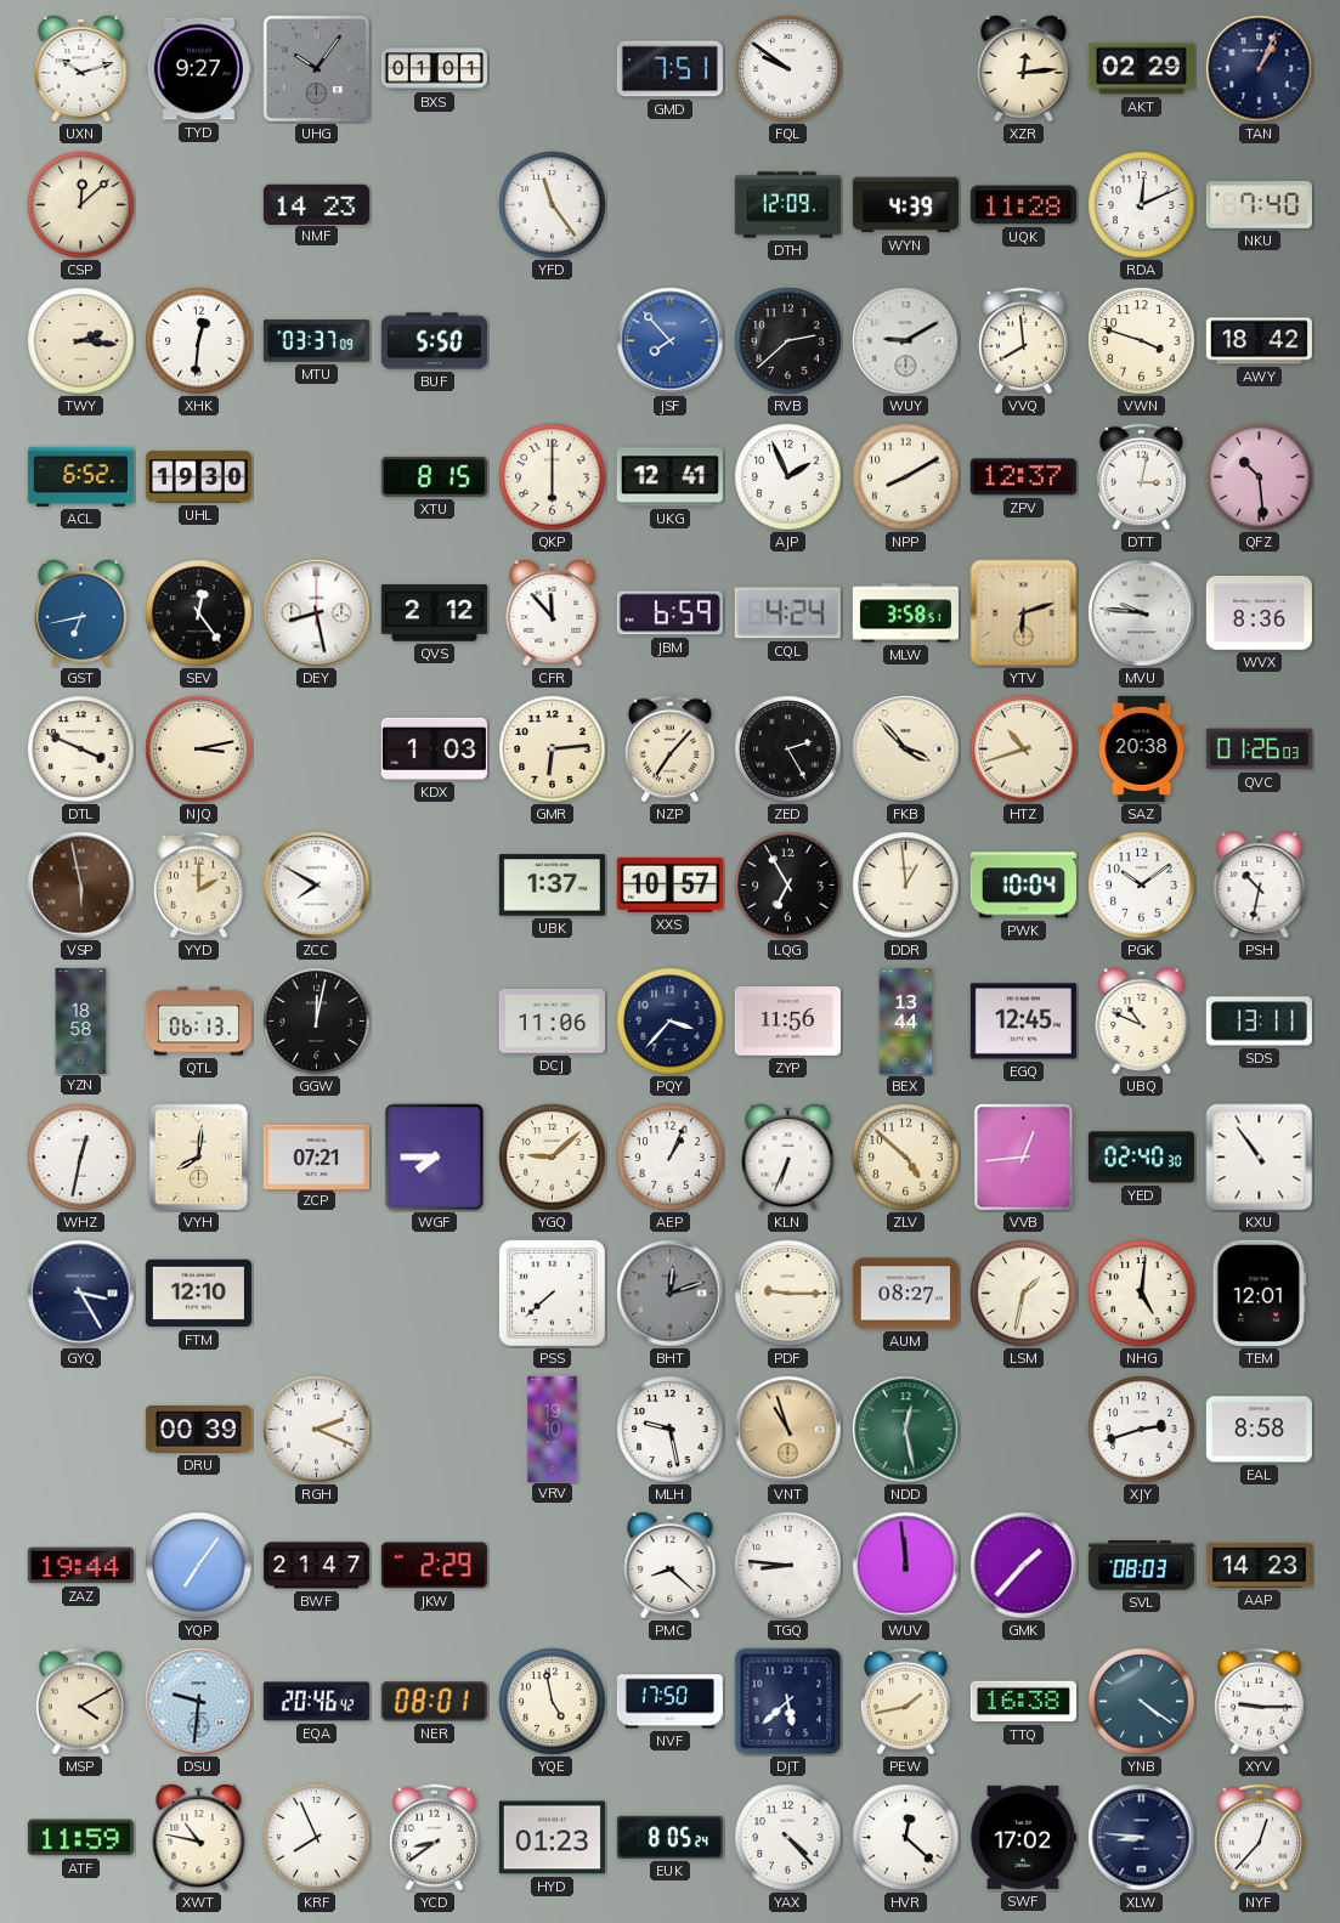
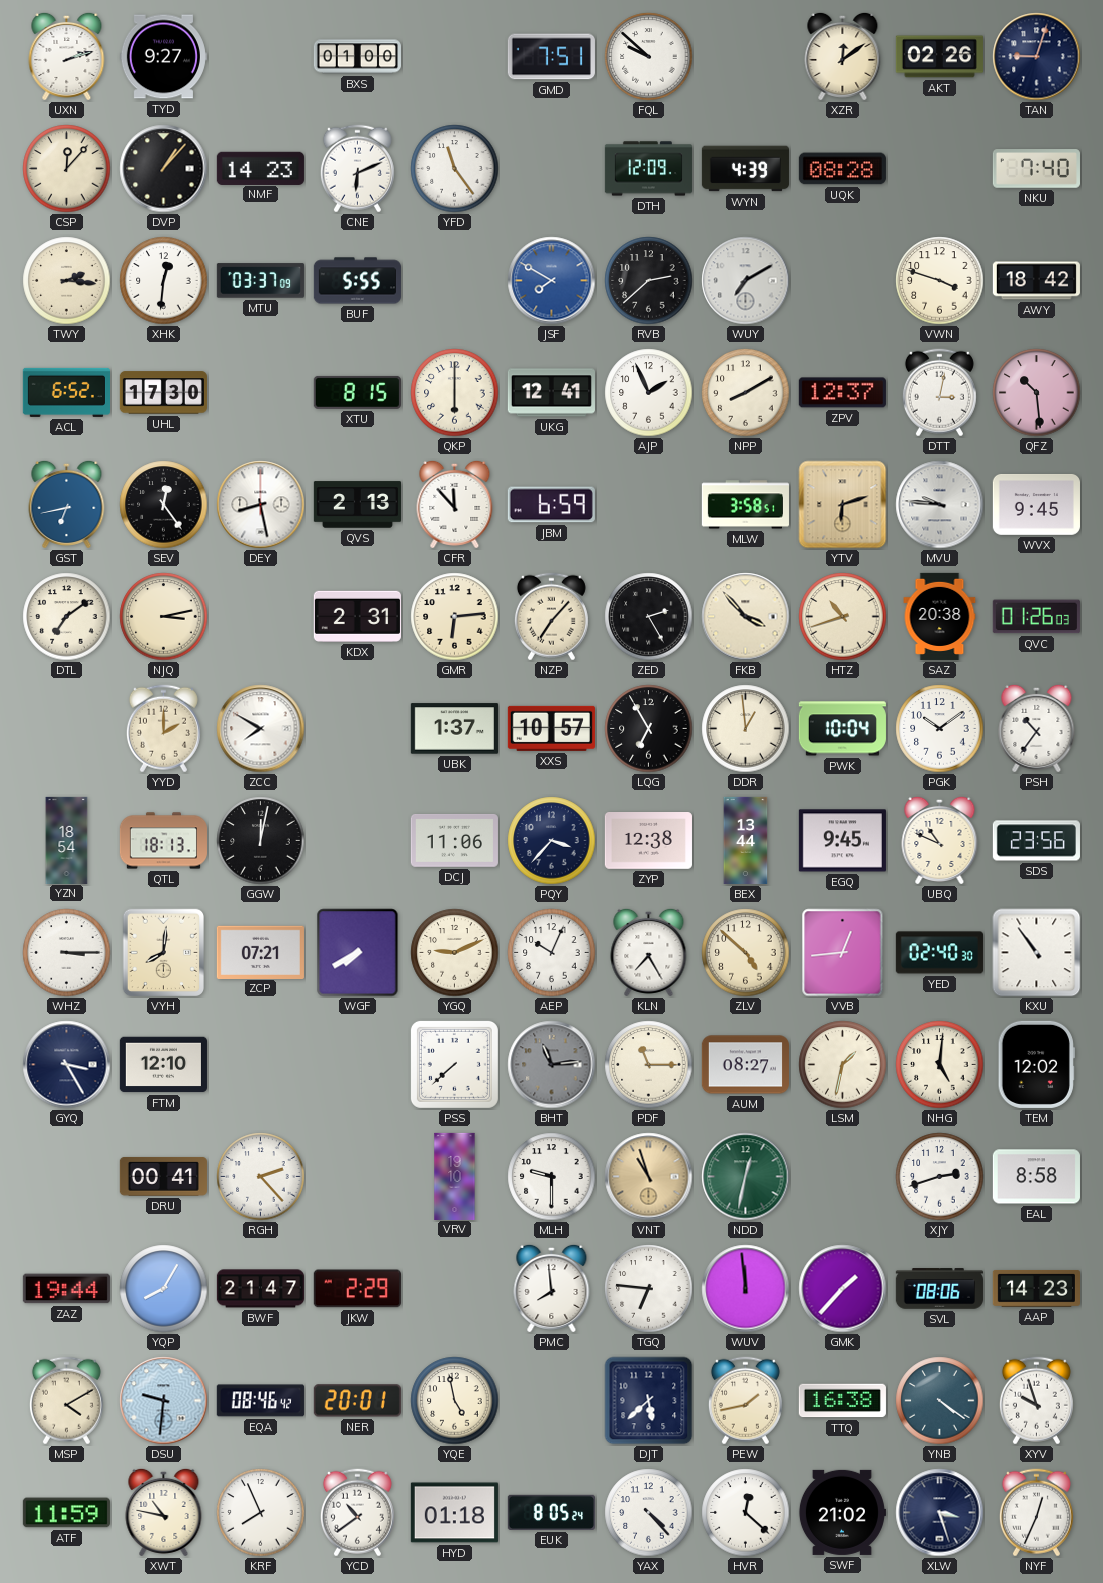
UXN: 10:12 -> 2:12
UHG: 10:06 -> none
BXS: 01:01 -> 01:00
FQL: 9:51 -> 9:52
XZR: 12:14 -> 12:09
AKT: 02:29 -> 02:26
TAN: 1:04 -> 9:03
CSP: 12:08 -> 12:07
DVP: none -> 1:07
CNE: none -> 6:11
UQK: 11:28 -> 08:28
RDA: 12:11 -> none
BUF: 5:50 -> 5:55
JSF: 7:53 -> 7:50
WUY: 9:10 -> 7:10
VVQ: 7:59 -> none
UHL: 19:30 -> 17:30
QVS: 2:12 -> 2:13
CQL: 4:24 -> none
WVX: 8:36 -> 9:45
DTL: 3:49 -> 7:09
KDX: 1:03 -> 2:31
VSP: 5:58 -> none
PSH: 10:32 -> 10:36
YZN: 18:58 -> 18:54
QTL: 06:13 -> 18:13
ZYP: 11:56 -> 12:38
EGQ: 12:45 -> 9:45
SDS: 13:11 -> 23:56
WHZ: 12:32 -> 3:15
WGF: 7:45 -> 7:40
YGQ: 9:08 -> 9:11
AEP: 1:04 -> 10:04
KLN: 6:34 -> 7:25
BHT: 12:12 -> 11:14
PDF: 9:15 -> 11:15
TEM: 12:01 -> 12:02
DRU: 00:39 -> 00:41
RGH: 2:19 -> 2:23
MLH: 9:28 -> 9:30
NDD: 12:28 -> 12:32
YQP: 7:06 -> 8:05
PMC: 8:22 -> 7:59
TGQ: 8:46 -> 6:46
SVL: 08:03 -> 08:06
EQA: 20:46 -> 08:46
NER: 08:01 -> 20:01
NVF: 17:50 -> none
XYV: 9:15 -> 9:57
YCD: 8:39 -> 10:39
HYD: 01:23 -> 01:18
SWF: 17:02 -> 21:02
XLW: 8:46 -> 3:27
NYF: 12:37 -> 12:34
